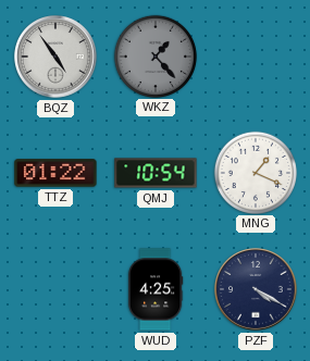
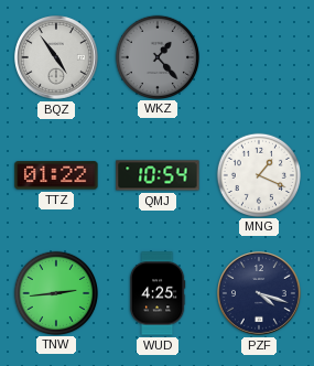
TNW: none -> 2:44
PZF: 4:20 -> 4:18
